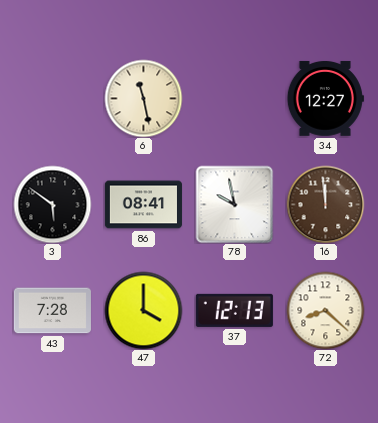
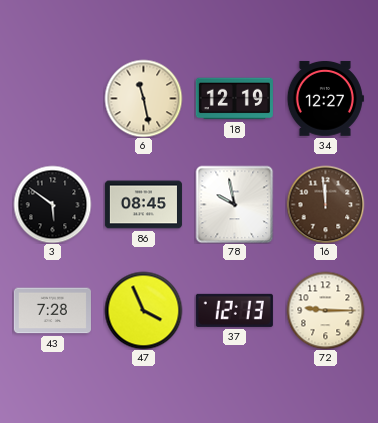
18: none -> 12:19
86: 08:41 -> 08:45
47: 4:00 -> 3:56
72: 8:22 -> 9:15
